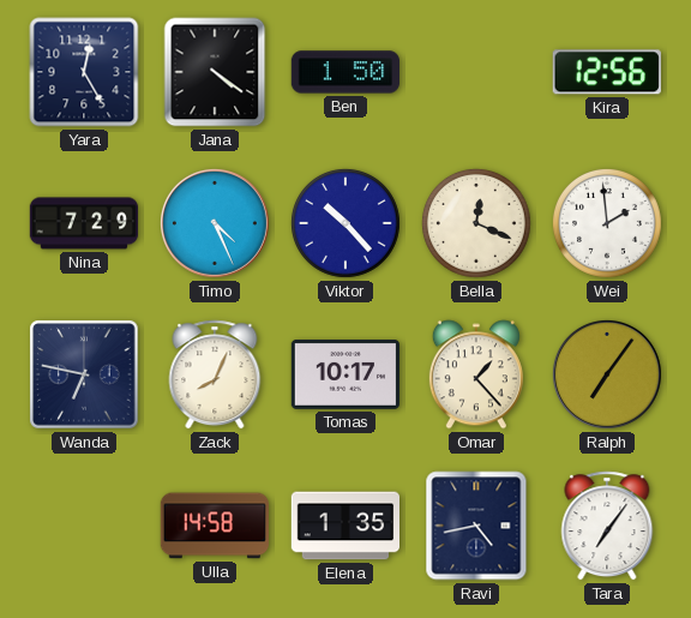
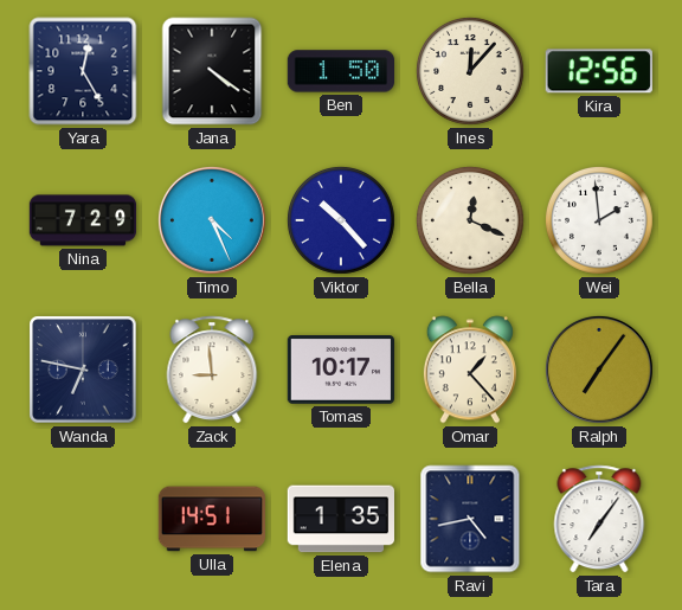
Ines: none -> 12:07
Zack: 8:04 -> 8:59
Ulla: 14:58 -> 14:51
